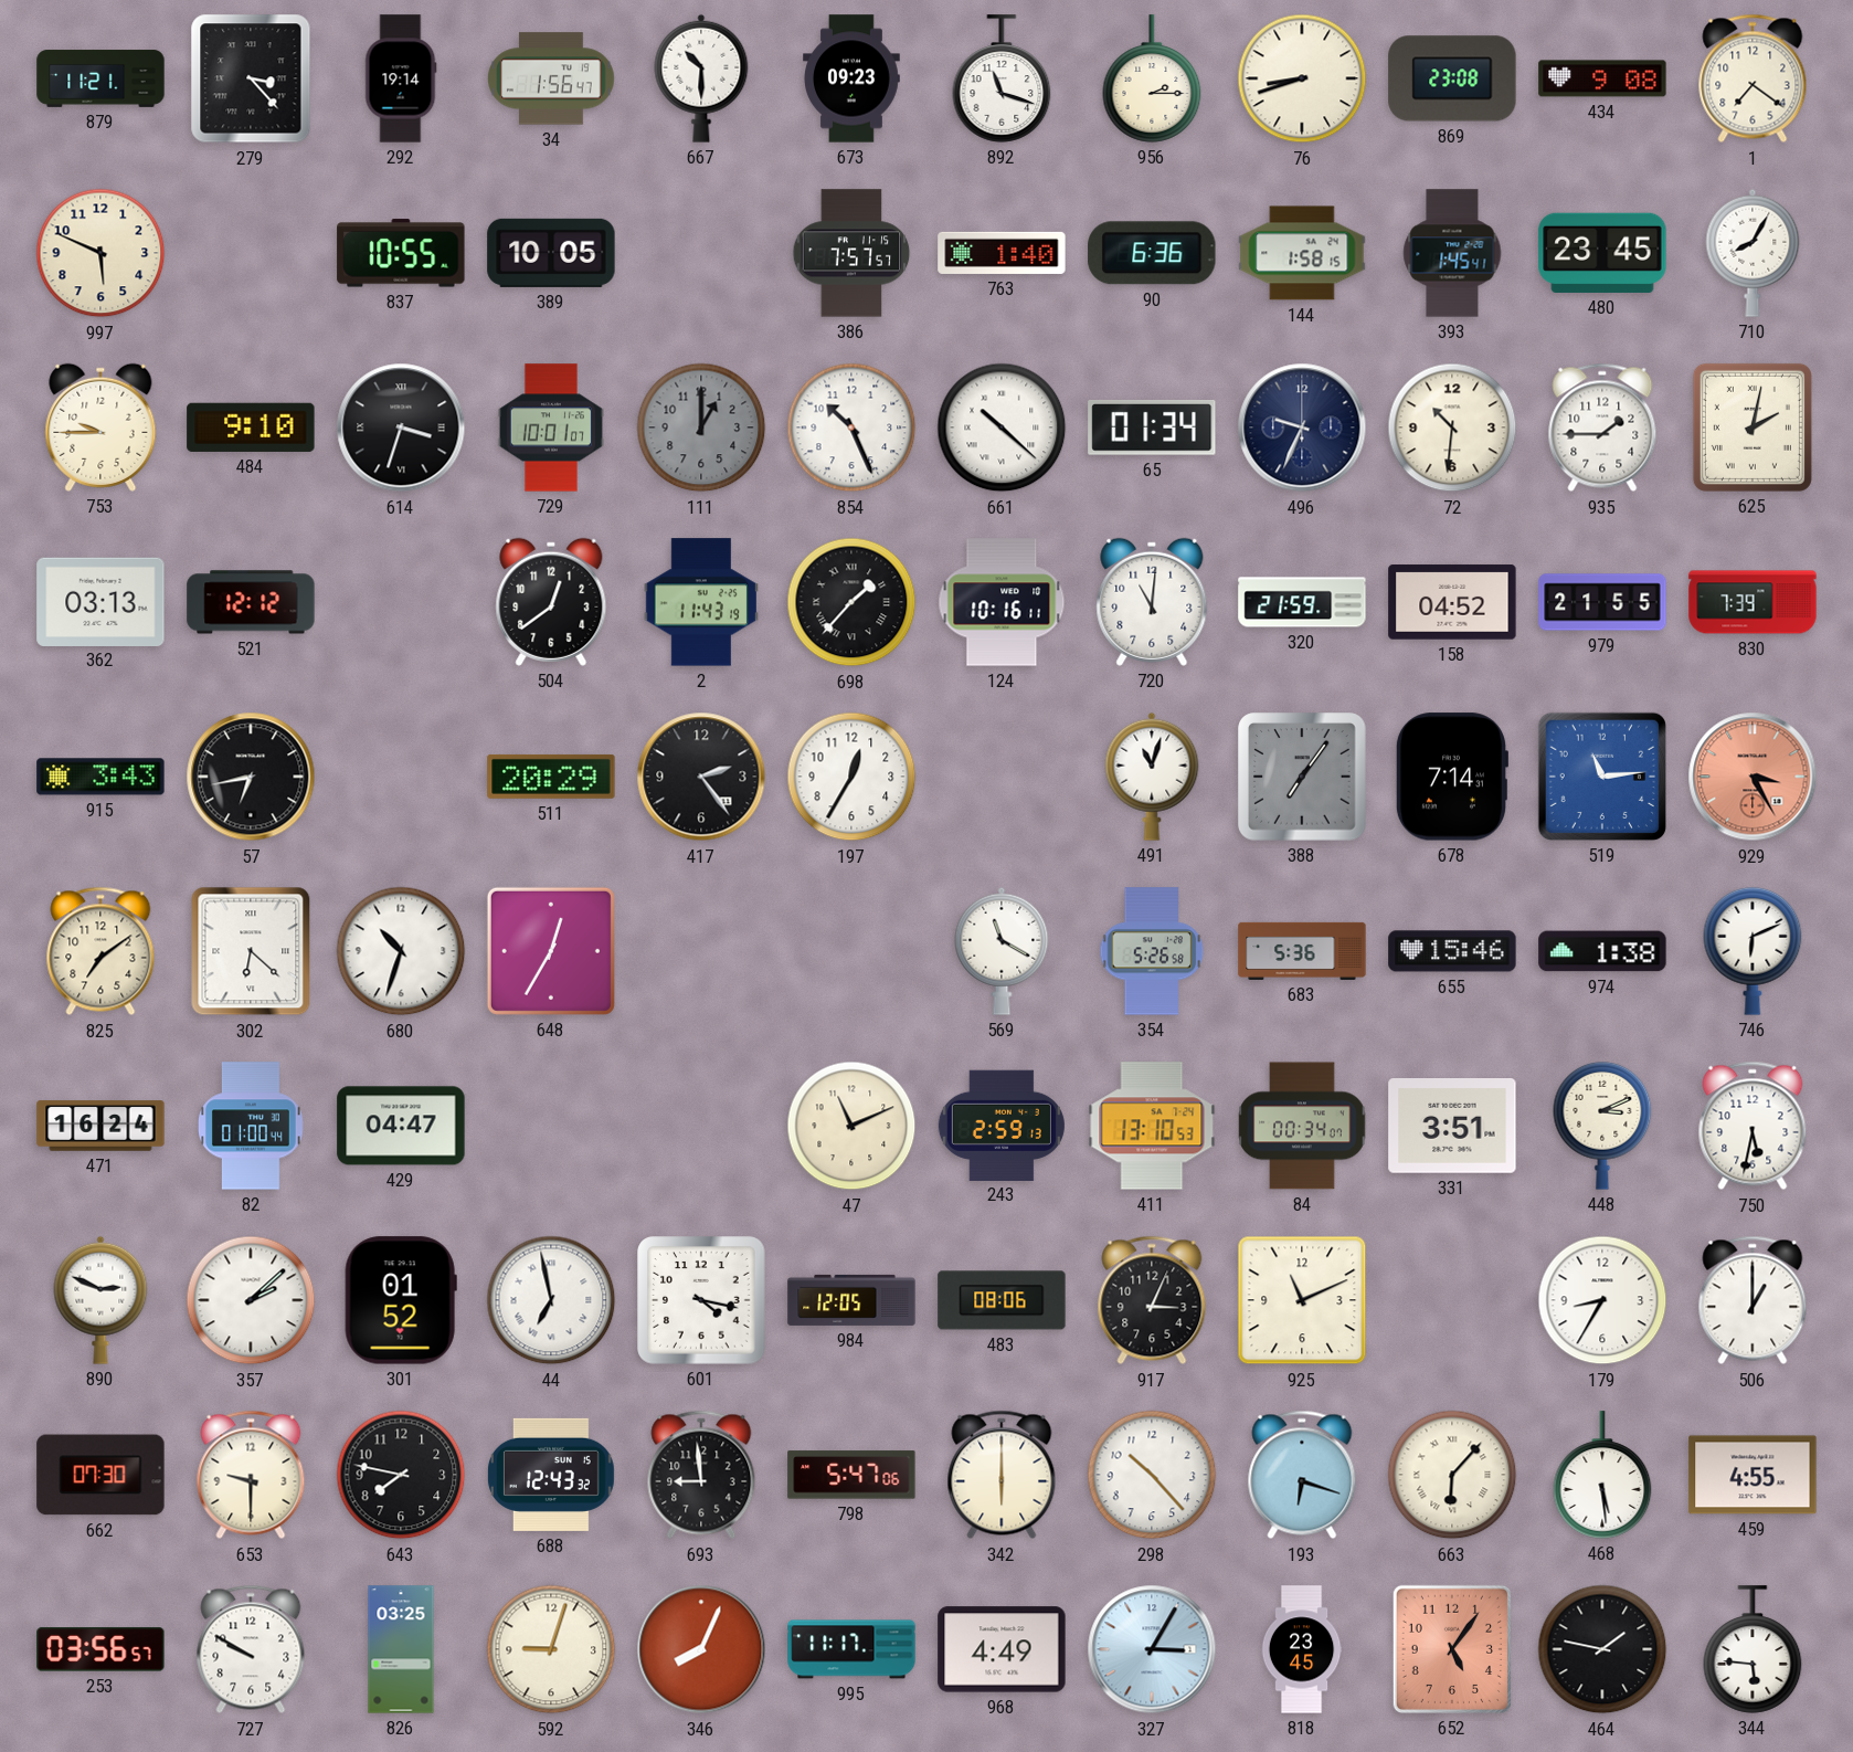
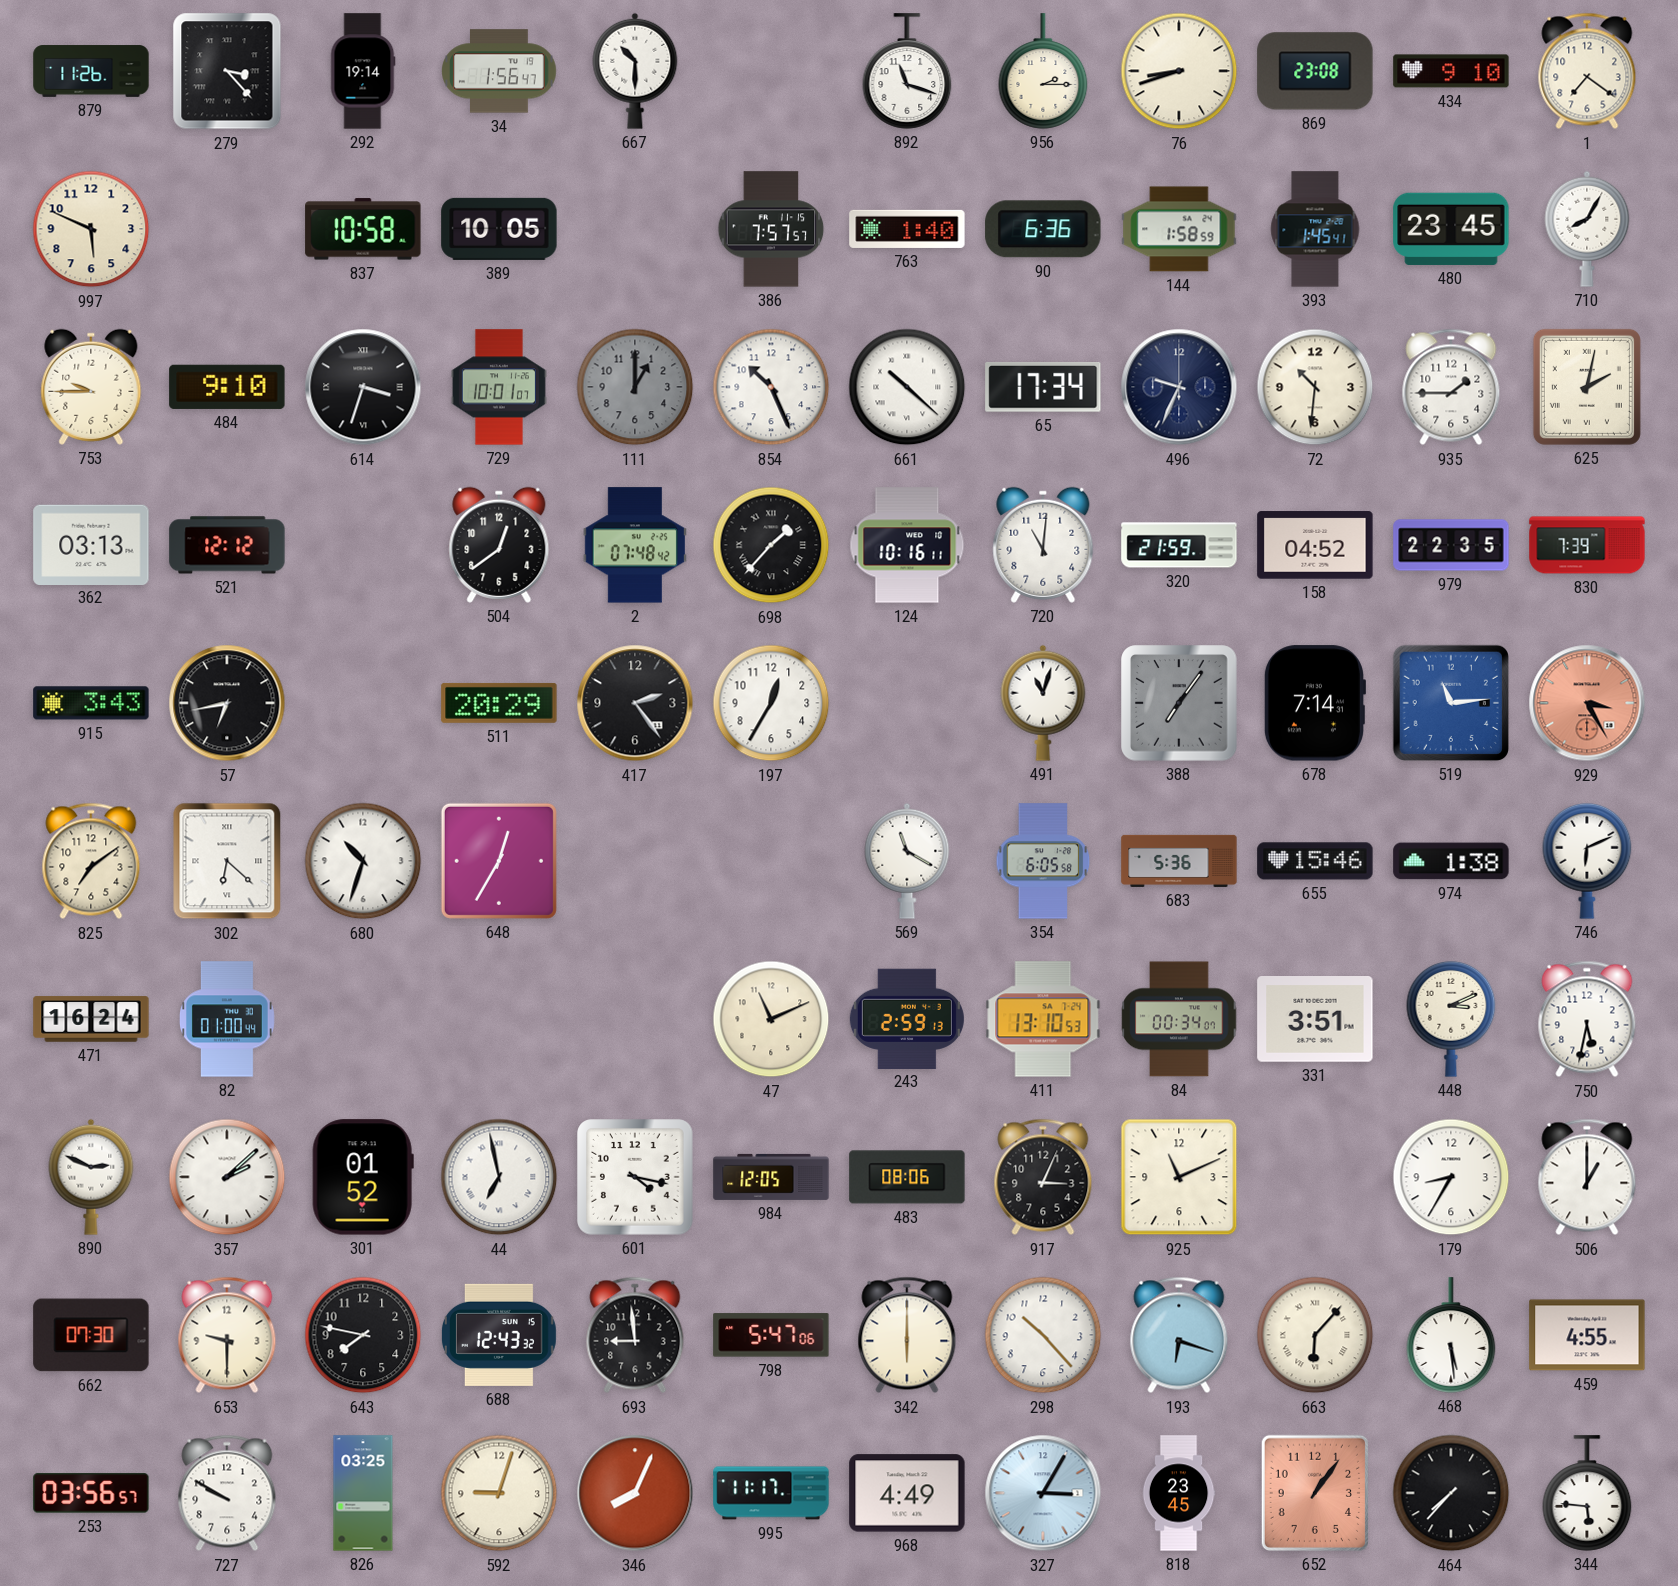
879: 11:21 -> 11:26
673: 09:23 -> none
434: 9:08 -> 9:10
837: 10:55 -> 10:58
144: 1:58:15 -> 1:58:59
65: 01:34 -> 17:34
2: 11:43 -> 07:48
979: 21:55 -> 22:35
354: 5:26 -> 6:05
429: 04:47 -> none
652: 5:06 -> 1:06
464: 1:47 -> 7:37
